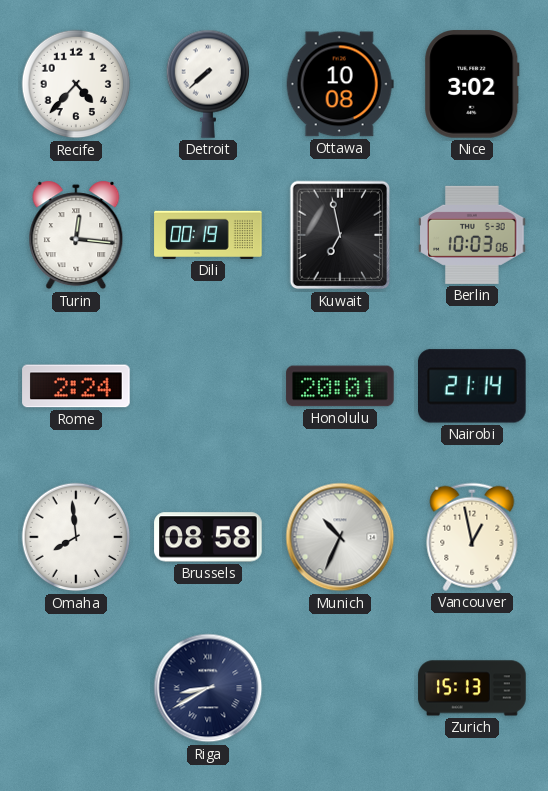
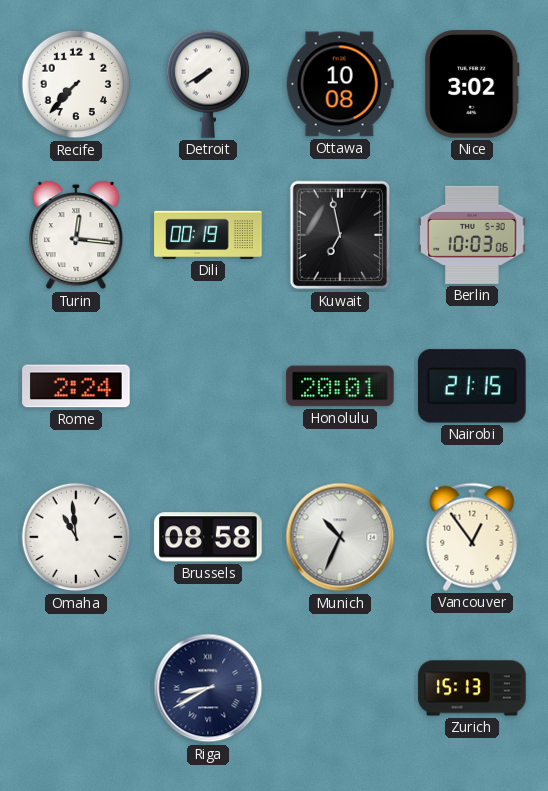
Recife: 4:37 -> 7:37
Detroit: 7:38 -> 7:40
Nairobi: 21:14 -> 21:15
Omaha: 7:59 -> 10:59
Vancouver: 12:58 -> 12:54
